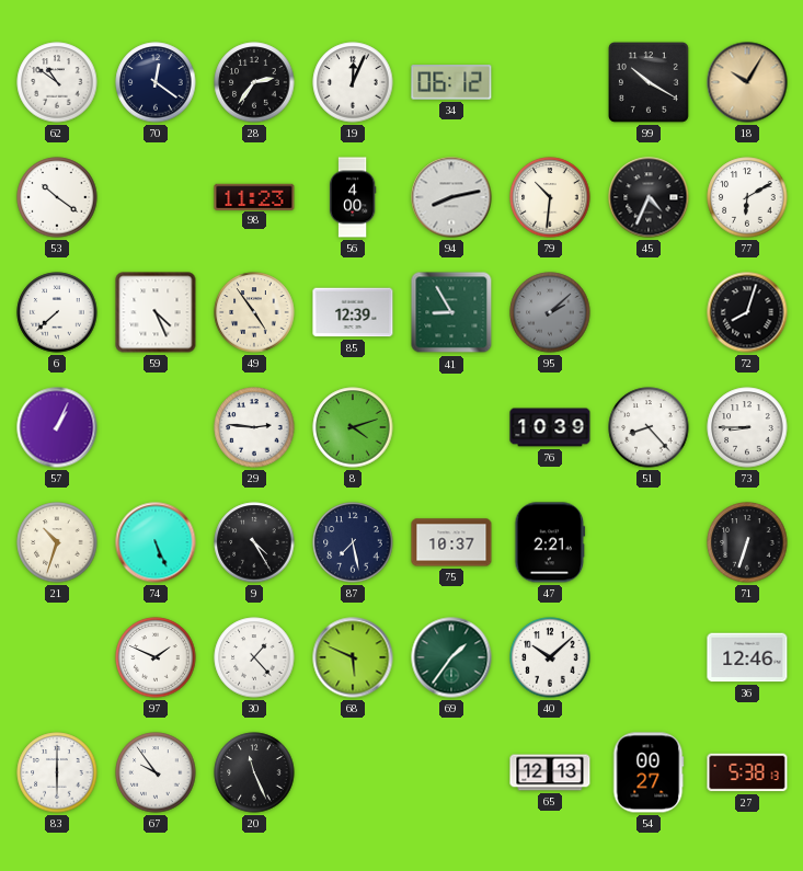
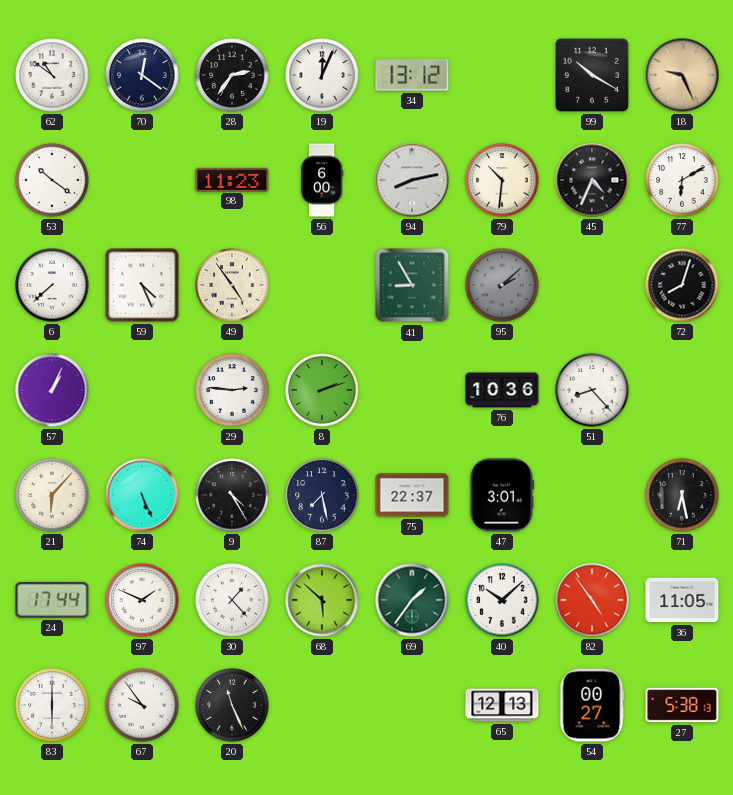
34: 06:12 -> 13:12
18: 10:05 -> 9:26
56: 4:00 -> 6:00
85: 12:39 -> none
8: 4:12 -> 2:12
76: 10:39 -> 10:36
73: 8:45 -> none
21: 10:33 -> 6:07
75: 10:37 -> 22:37
47: 2:21 -> 3:01
71: 6:33 -> 6:28
24: none -> 17:44
68: 5:49 -> 5:52
82: none -> 4:54
36: 12:46 -> 11:05
